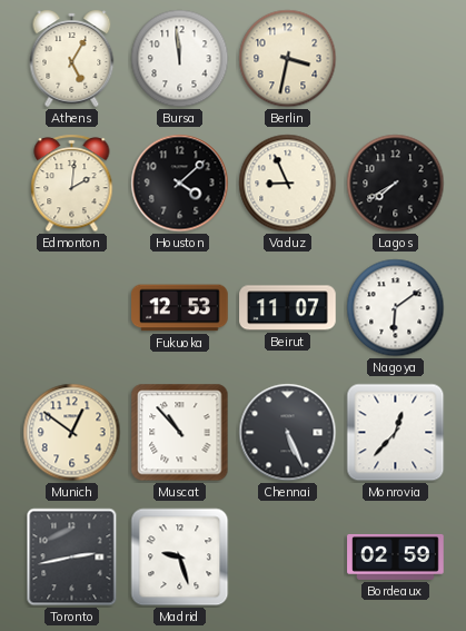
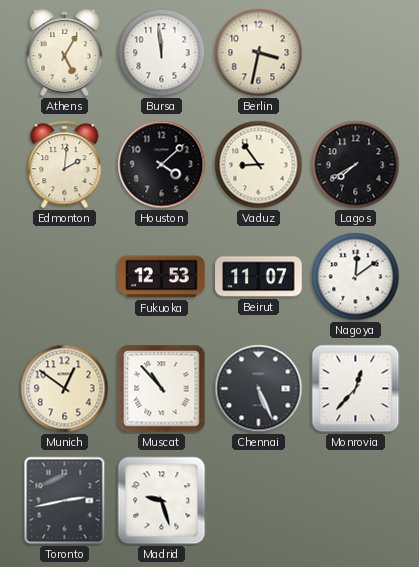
Vaduz: 8:56 -> 8:54
Nagoya: 6:09 -> 12:09
Bordeaux: 02:59 -> none
